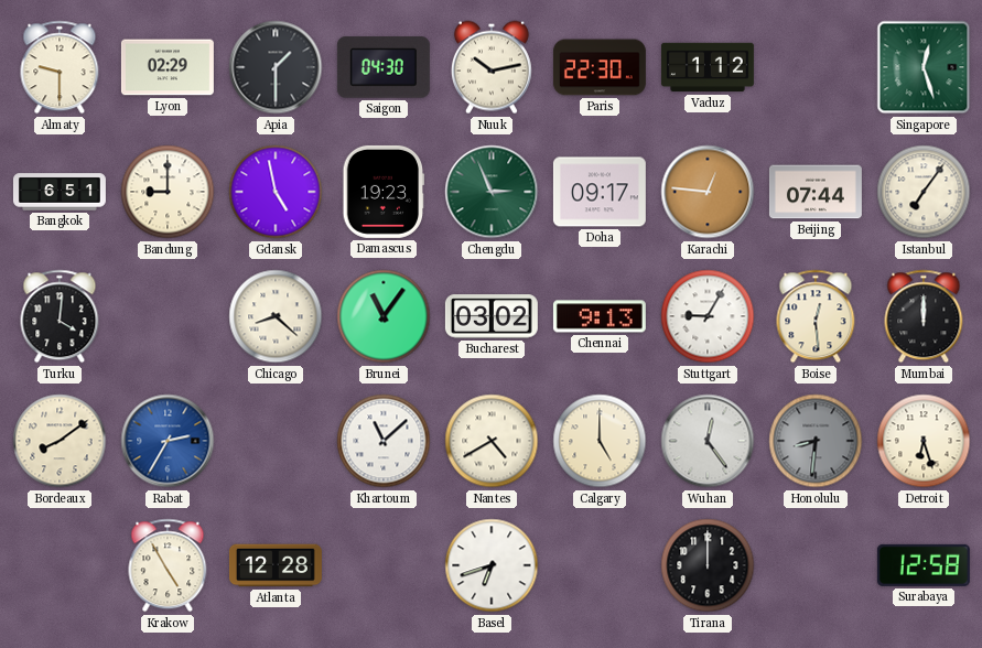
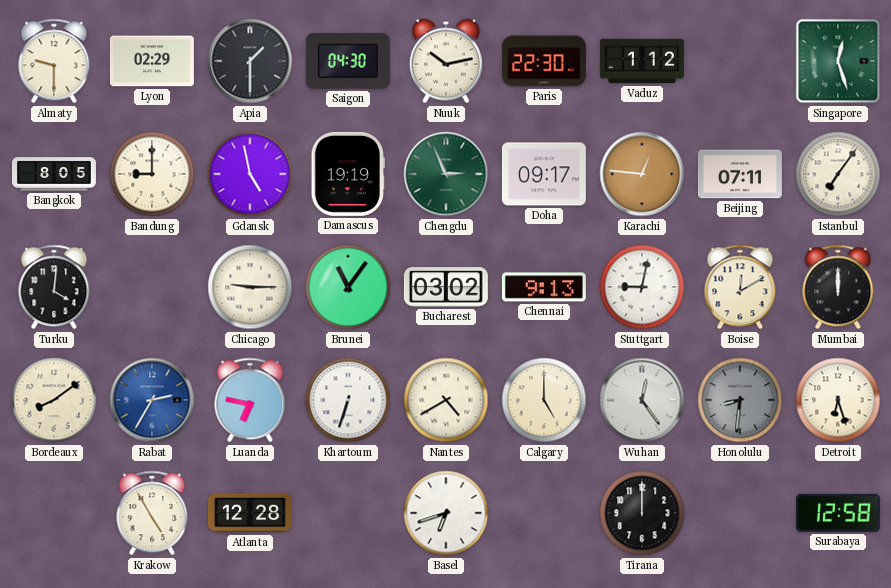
Bangkok: 6:51 -> 8:05
Damascus: 19:23 -> 19:19
Beijing: 07:44 -> 07:11
Chicago: 8:22 -> 9:15
Stuttgart: 9:05 -> 9:02
Boise: 12:29 -> 12:10
Luanda: none -> 6:47
Khartoum: 11:08 -> 6:33
